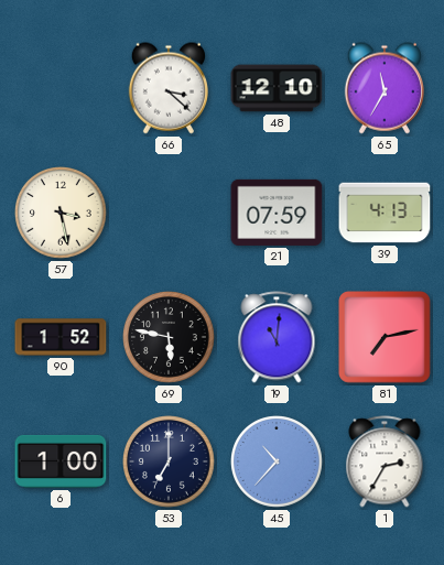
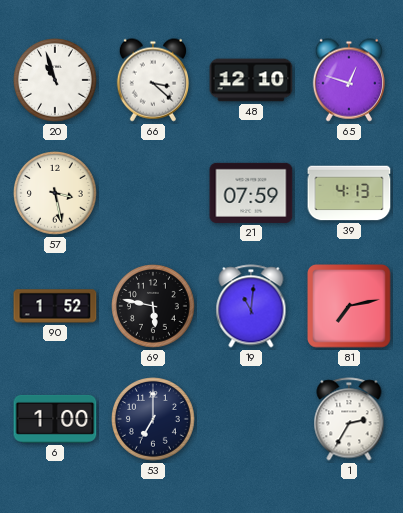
20: none -> 10:57
65: 11:35 -> 12:48
45: 10:37 -> none
